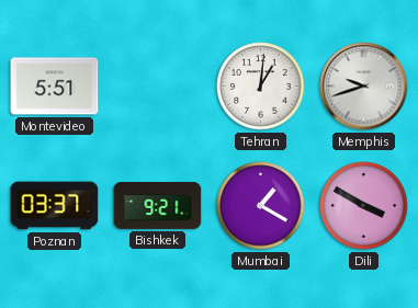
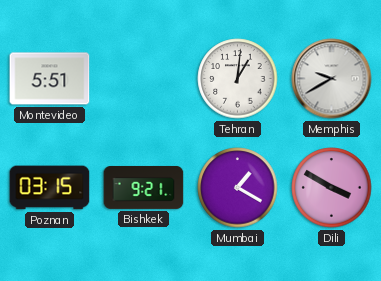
Memphis: 9:42 -> 9:40
Poznan: 03:37 -> 03:15
